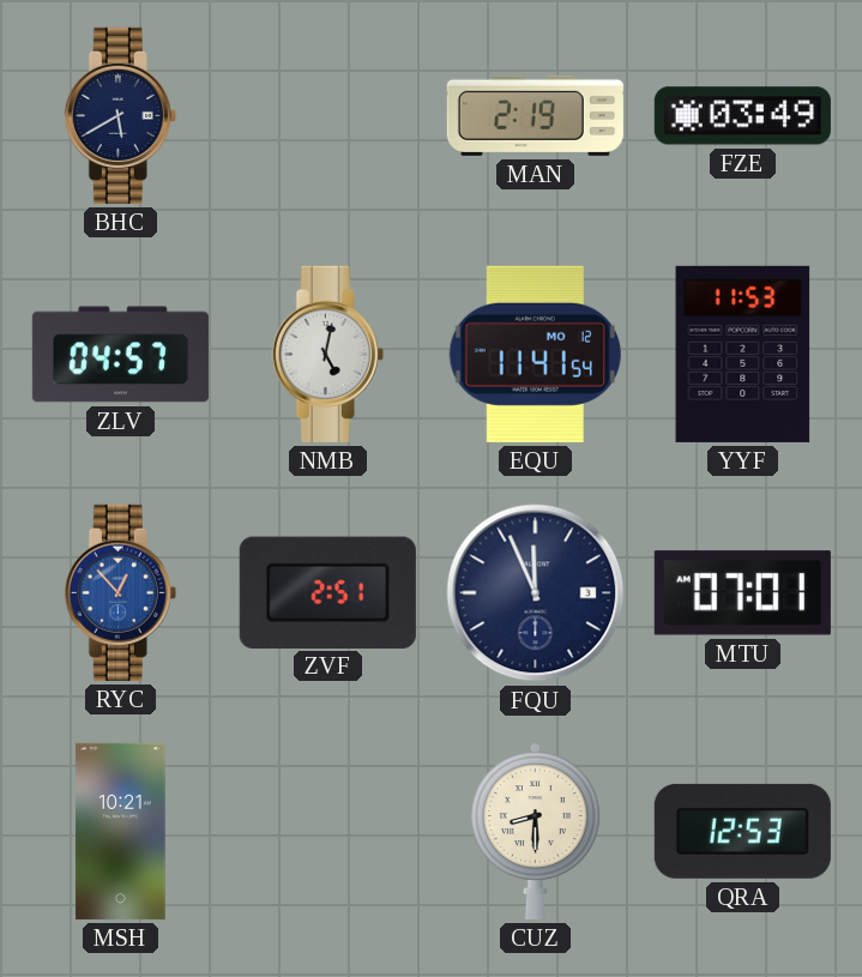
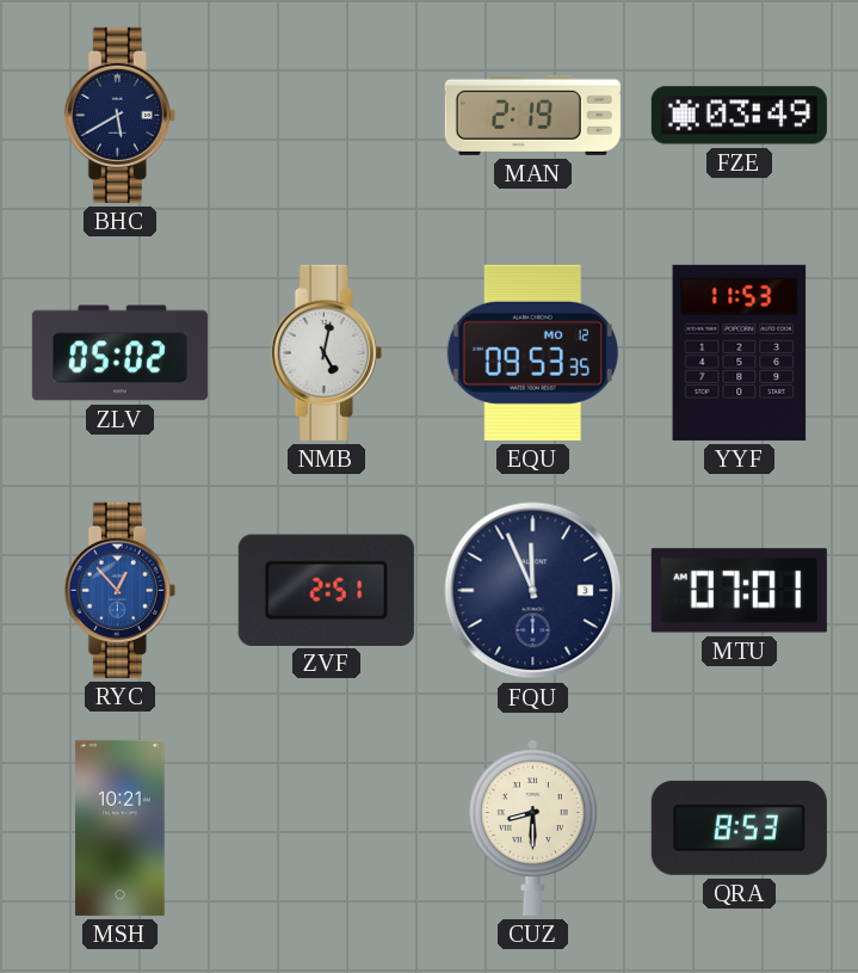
ZLV: 04:57 -> 05:02
EQU: 11:41 -> 09:53
QRA: 12:53 -> 8:53
